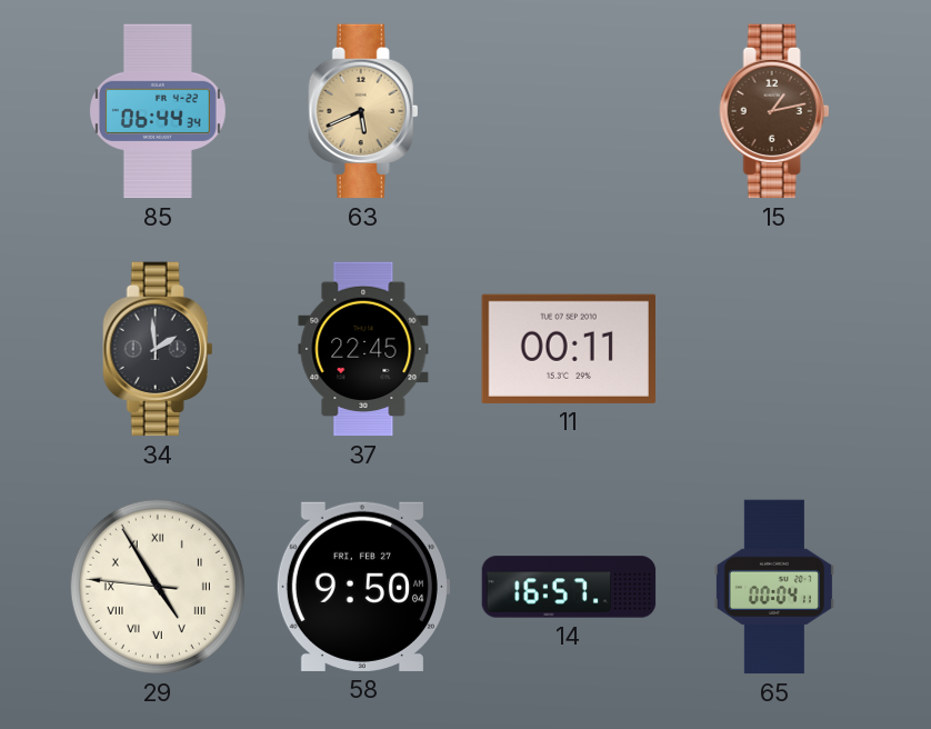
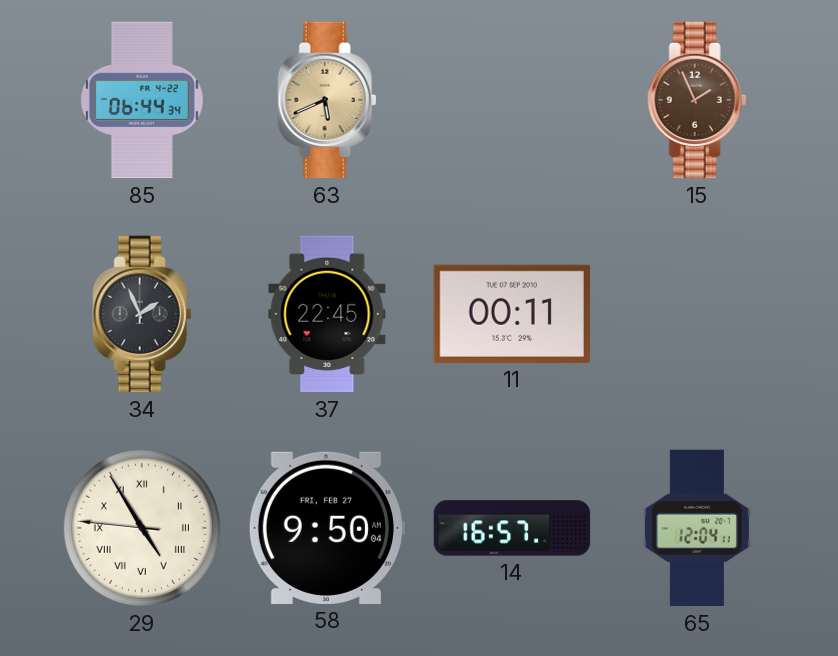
15: 1:13 -> 1:56
34: 1:59 -> 1:56
65: 00:04 -> 12:04
